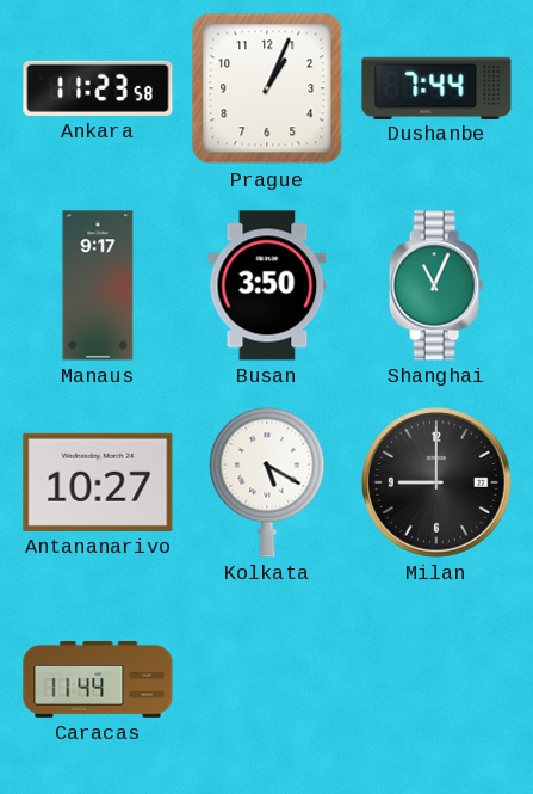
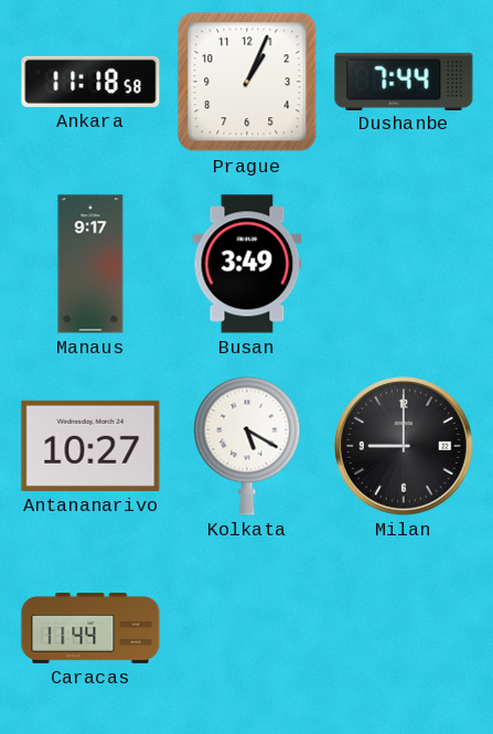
Ankara: 11:23 -> 11:18
Busan: 3:50 -> 3:49
Shanghai: 11:04 -> none
